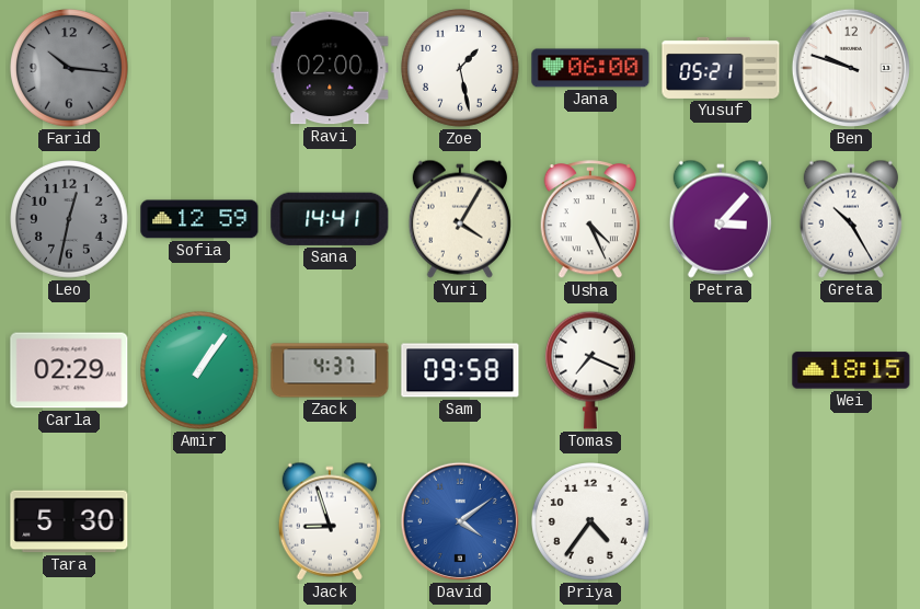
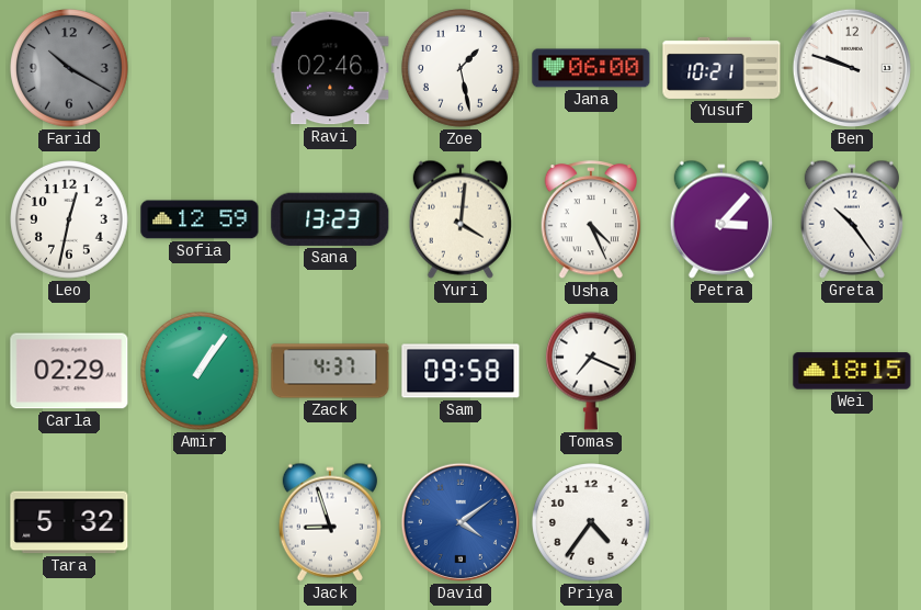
Farid: 10:16 -> 10:20
Ravi: 02:00 -> 02:46
Yusuf: 05:21 -> 10:21
Leo dial: grey -> white
Sana: 14:41 -> 13:23
Yuri: 4:05 -> 4:01
Greta: 10:25 -> 10:24
Tara: 5:30 -> 5:32
